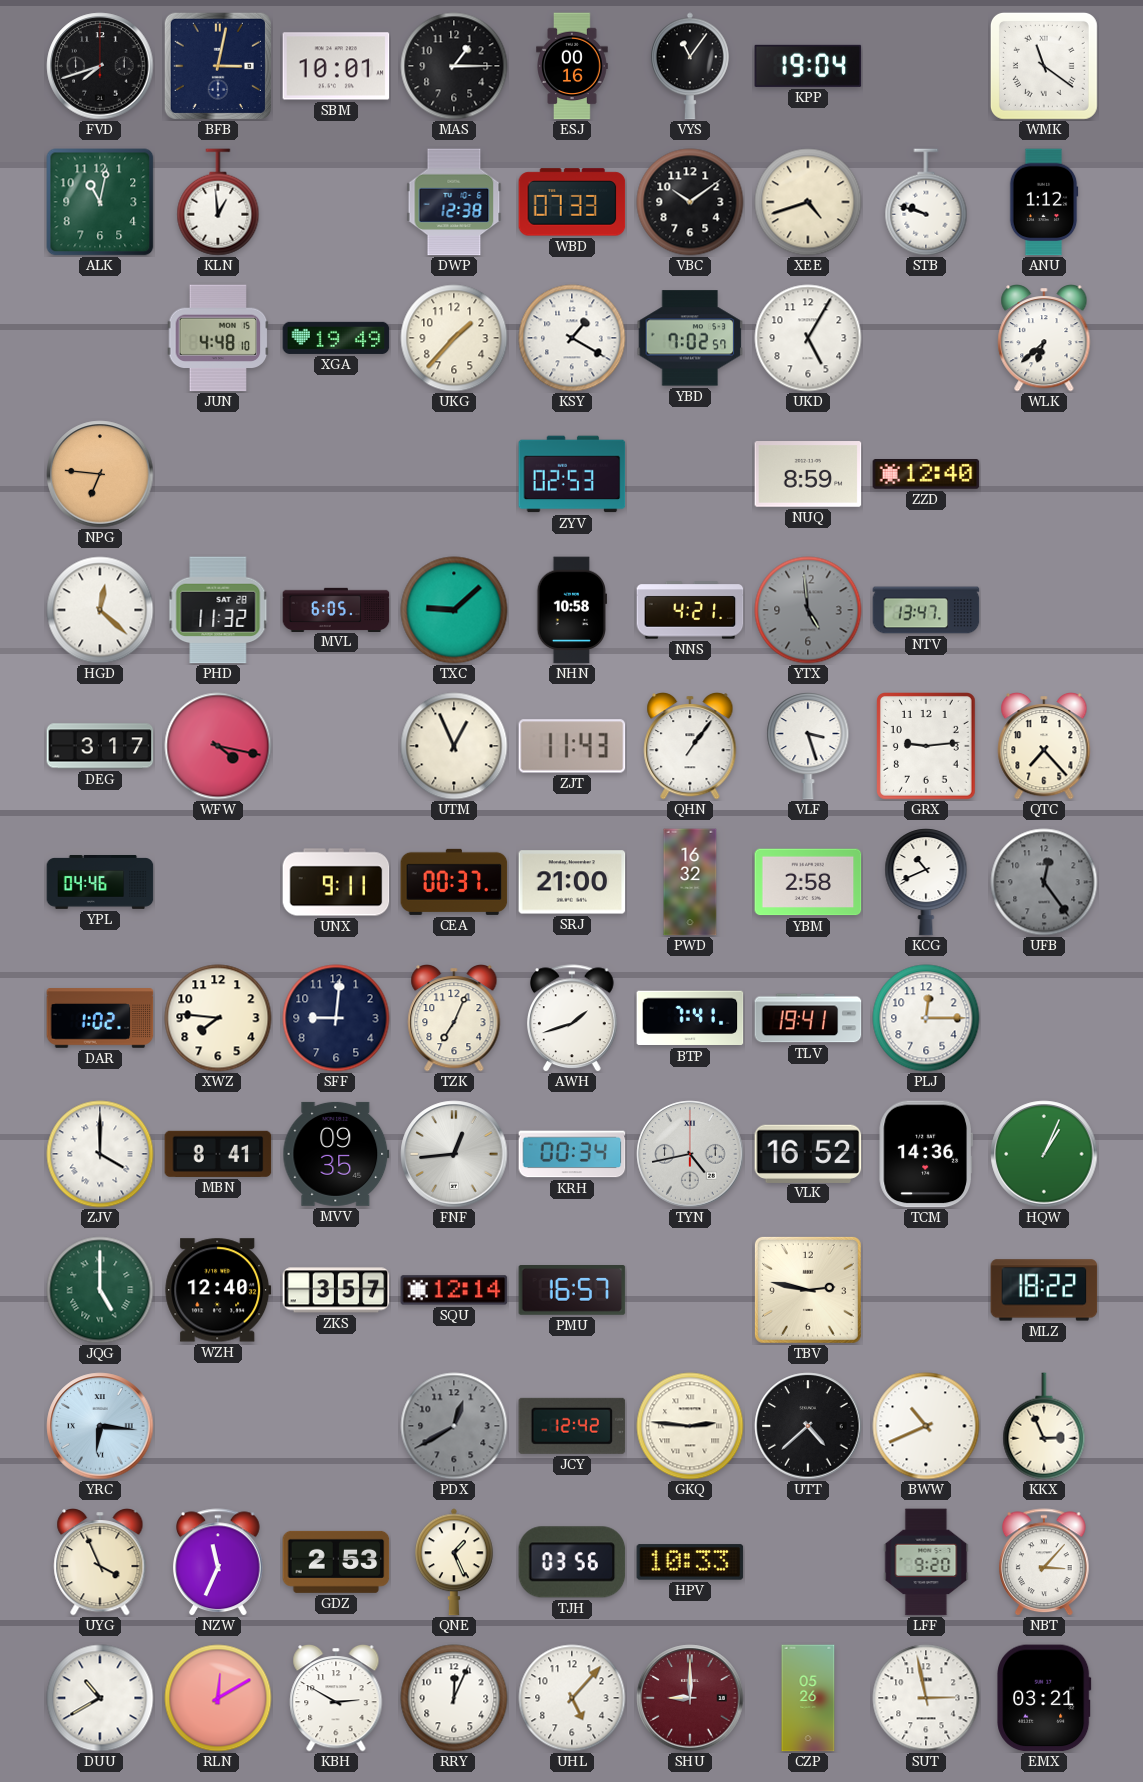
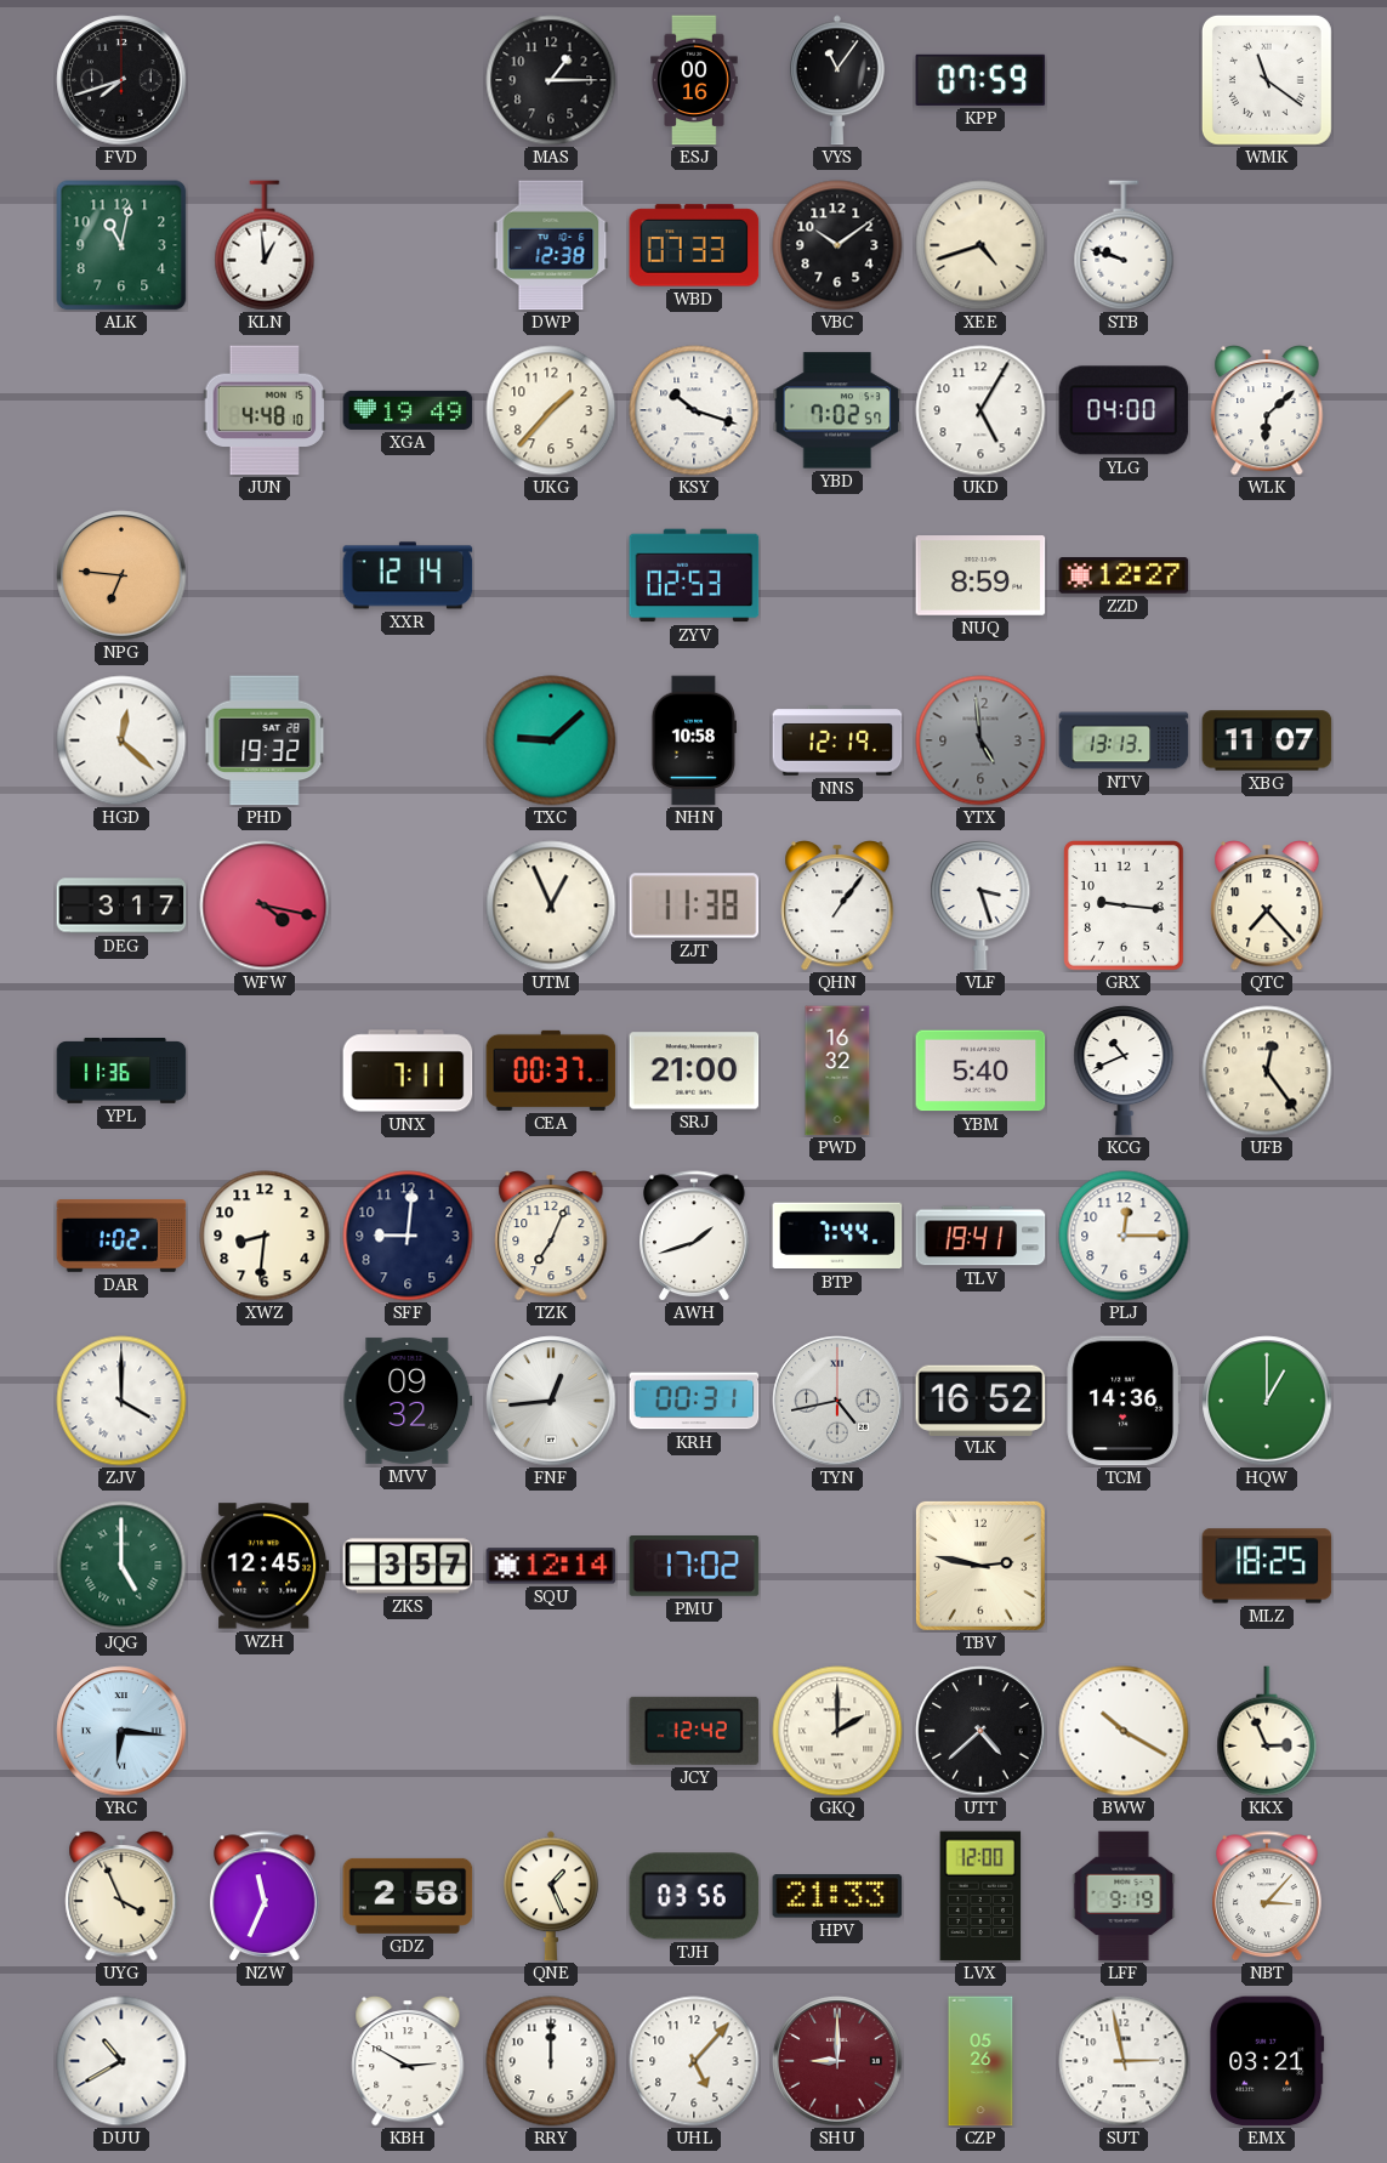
BFB: 3:02 -> none
SBM: 10:01 -> none
KPP: 19:04 -> 07:59
ANU: 1:12 -> none
KSY: 1:20 -> 10:18
YLG: none -> 04:00
WLK: 6:38 -> 6:08
XXR: none -> 12:14
ZZD: 12:40 -> 12:27
PHD: 11:32 -> 19:32
MVL: 6:05 -> none
NNS: 4:21 -> 12:19
NTV: 13:47 -> 13:13
XBG: none -> 11:07
ZJT: 11:43 -> 11:38
GRX: 9:14 -> 9:16
YPL: 04:46 -> 11:36
UNX: 9:11 -> 7:11
YBM: 2:58 -> 5:40
UFB dial: grey -> cream
XWZ: 7:46 -> 8:31
BTP: 7:41 -> 7:44
MBN: 8:41 -> none
MVV: 09:35 -> 09:32
KRH: 00:34 -> 00:31
HQW: 1:04 -> 1:00
WZH: 12:40 -> 12:45
PMU: 16:57 -> 17:02
MLZ: 18:22 -> 18:25
PDX: 12:40 -> none
GKQ: 2:46 -> 2:00
BWW: 10:41 -> 10:20
GDZ: 2:53 -> 2:58
HPV: 10:33 -> 21:33
LVX: none -> 12:00
LFF: 9:20 -> 9:19
RLN: 12:10 -> none
RRY: 12:04 -> 12:00
